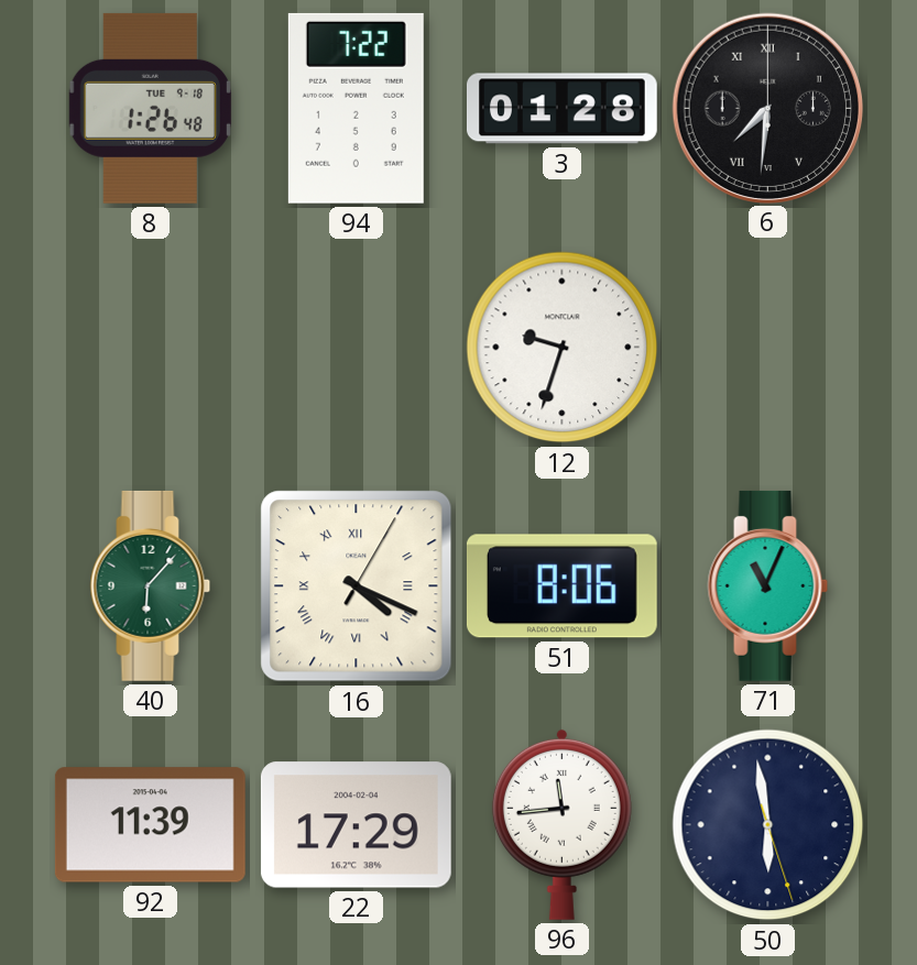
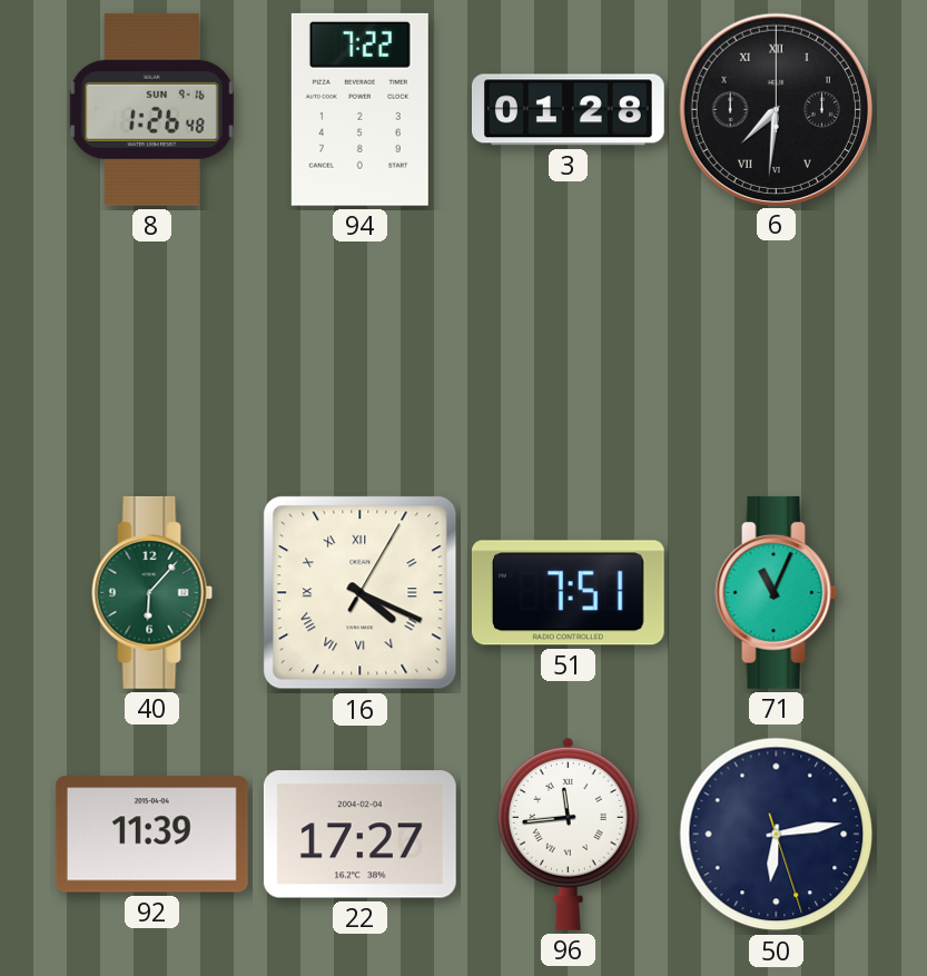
8 date: TUE 9-18 -> SUN 9-16
12: 9:33 -> none
51: 8:06 -> 7:51
22: 17:29 -> 17:27
50: 5:58 -> 6:13
